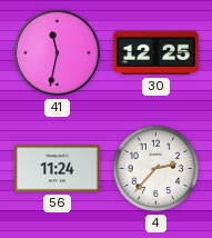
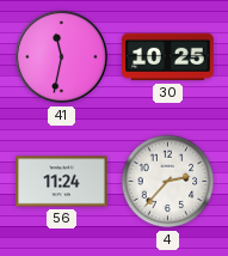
30: 12:25 -> 10:25
